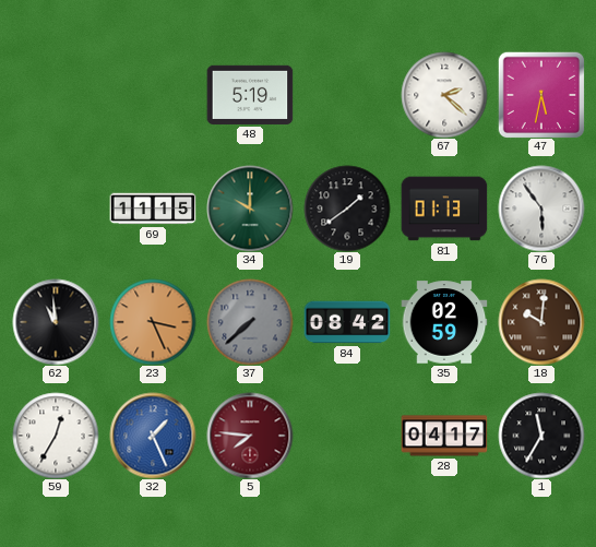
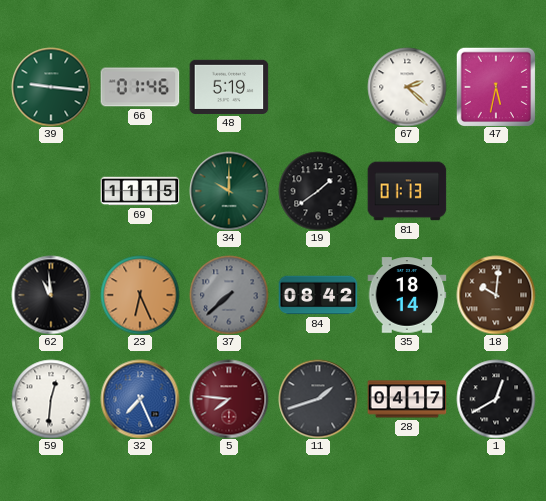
39: none -> 9:16
66: none -> 01:46
76: 5:54 -> none
23: 3:26 -> 6:26
35: 02:59 -> 18:14
59: 12:35 -> 12:31
32: 1:26 -> 7:26
11: none -> 1:42
1: 11:35 -> 12:40
